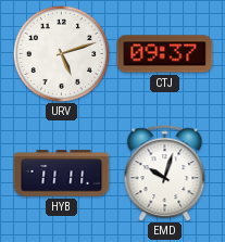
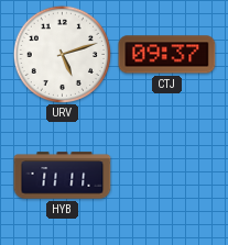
EMD: 10:03 -> none
